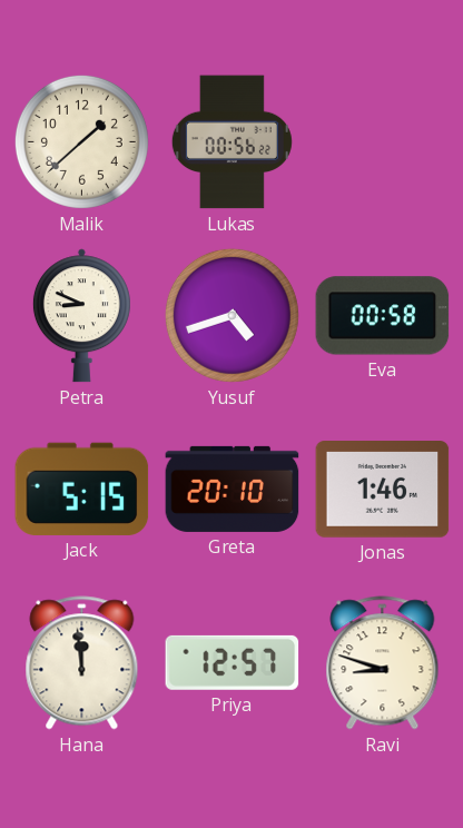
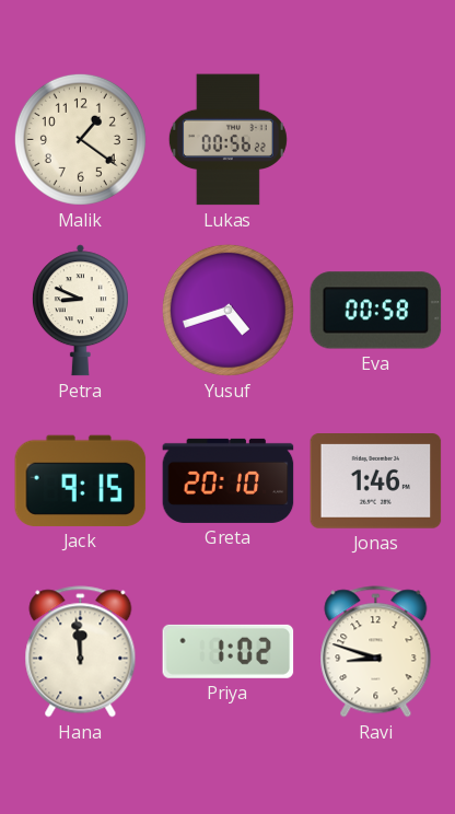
Malik: 1:38 -> 1:21
Jack: 5:15 -> 9:15
Priya: 12:57 -> 1:02
